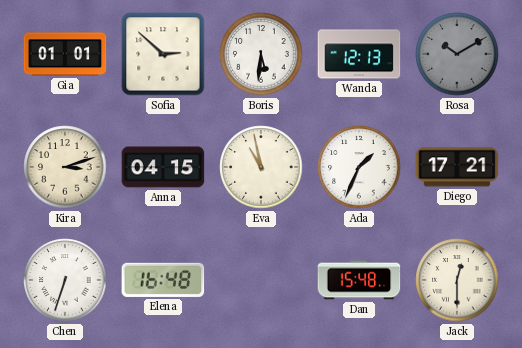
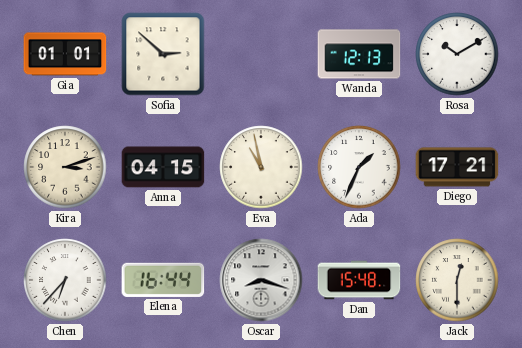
Boris: 5:31 -> none
Rosa dial: grey -> white
Chen: 6:33 -> 6:37
Elena: 16:48 -> 16:44
Oscar: none -> 8:18
